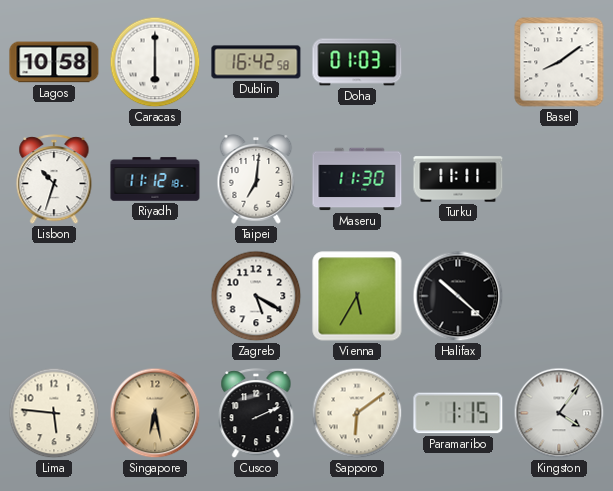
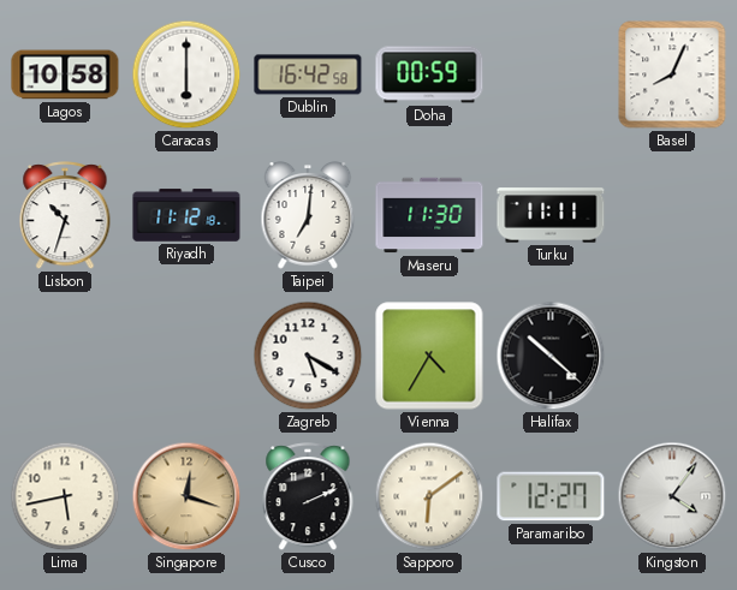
Doha: 01:03 -> 00:59
Basel: 8:09 -> 8:04
Vienna: 5:35 -> 4:35
Lima: 5:46 -> 5:43
Singapore: 6:28 -> 12:18
Paramaribo: 1:15 -> 12:27
